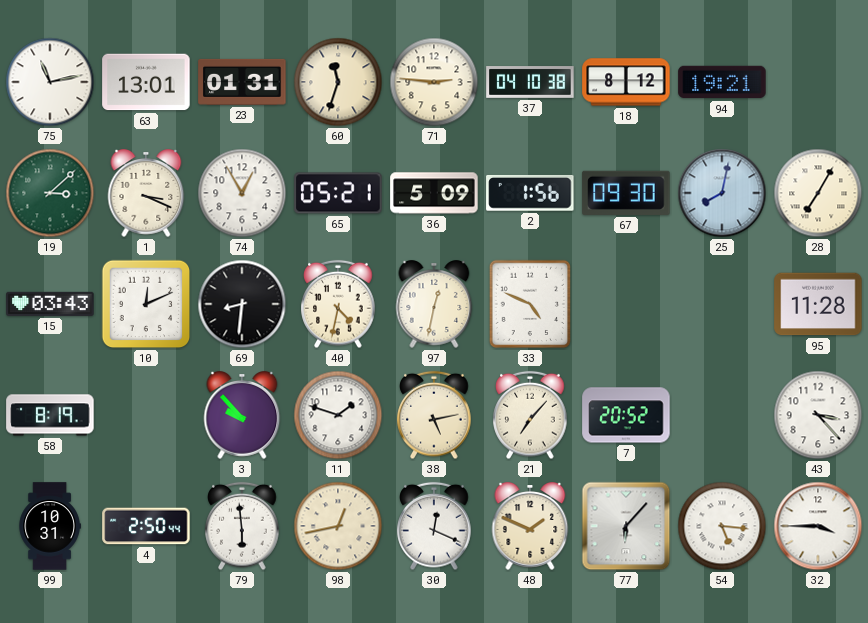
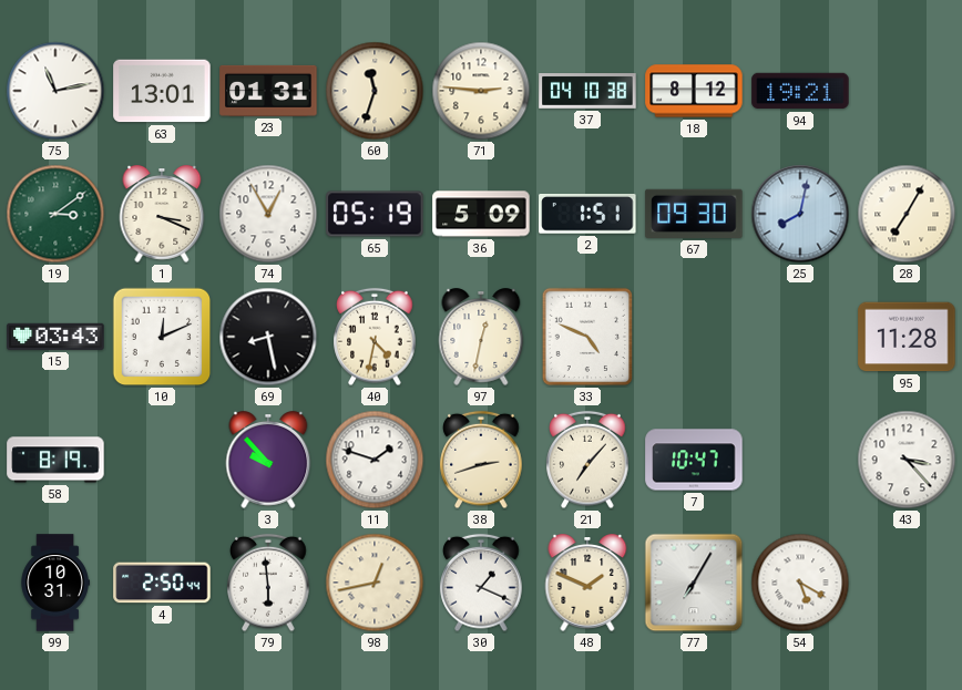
19: 3:08 -> 3:09
65: 05:21 -> 05:19
2: 1:56 -> 1:51
69: 8:31 -> 8:28
38: 5:13 -> 2:42
7: 20:52 -> 10:47
30: 12:19 -> 1:19
77: 6:07 -> 7:05
54: 5:16 -> 5:20
32: 3:45 -> none
